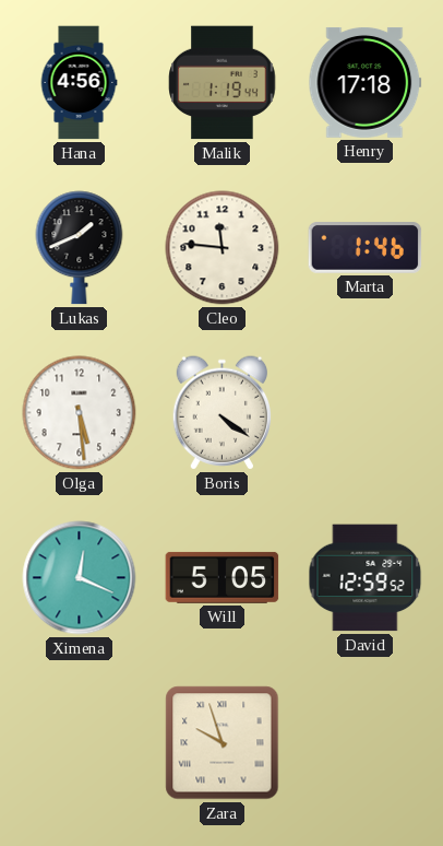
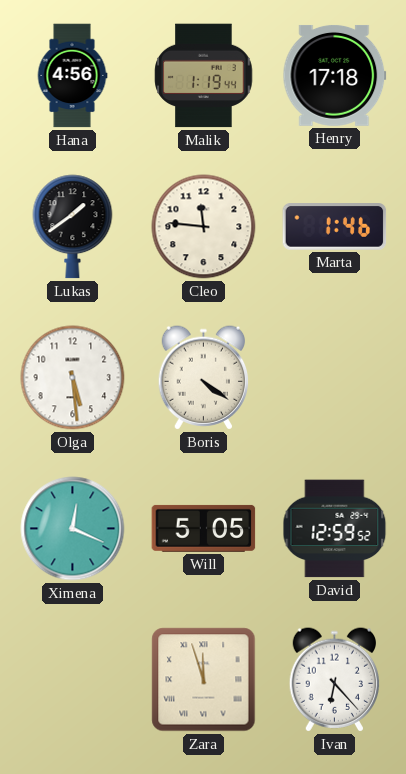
Lukas: 1:41 -> 1:39
Zara: 9:57 -> 11:57
Ivan: none -> 6:23
